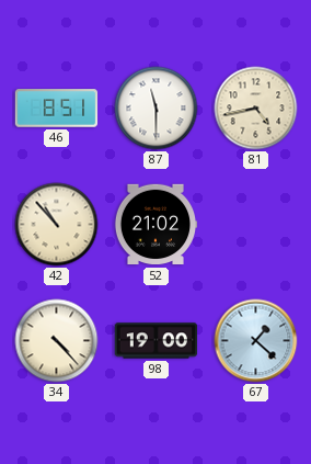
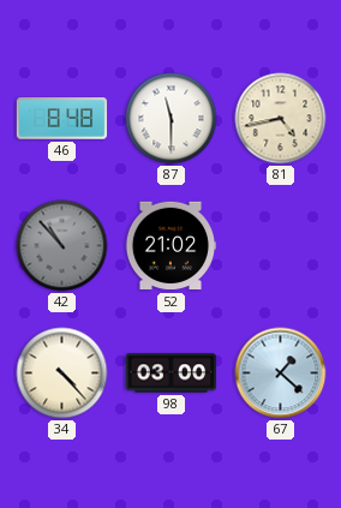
46: 8:51 -> 8:48
42 dial: cream -> grey
98: 19:00 -> 03:00
